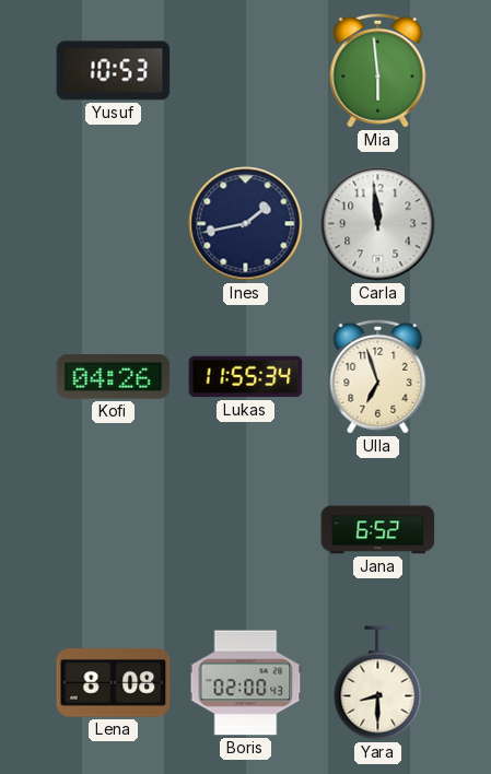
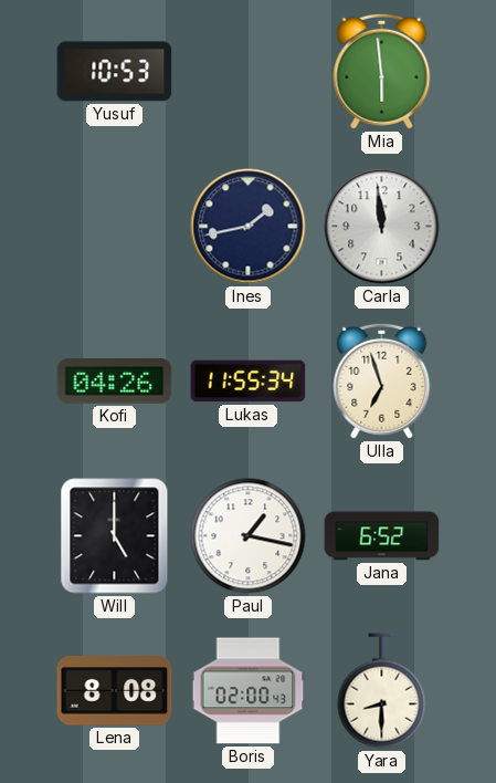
Will: none -> 5:00
Paul: none -> 1:17
